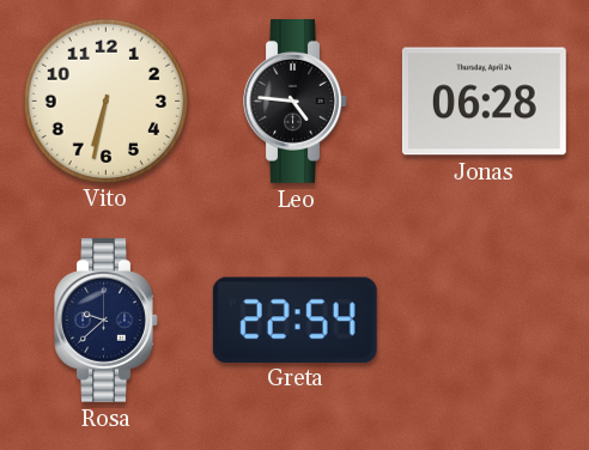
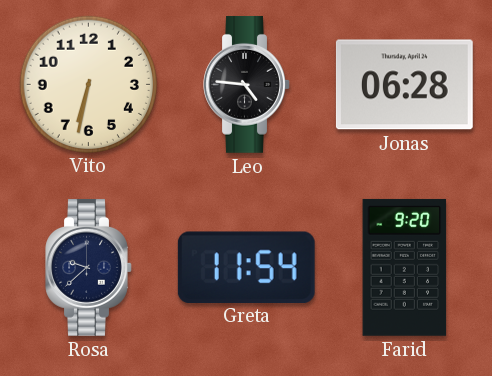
Greta: 22:54 -> 11:54
Farid: none -> 9:20
